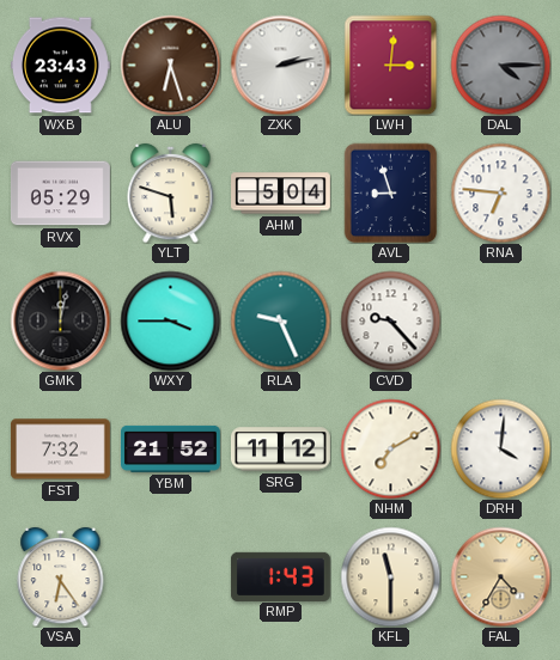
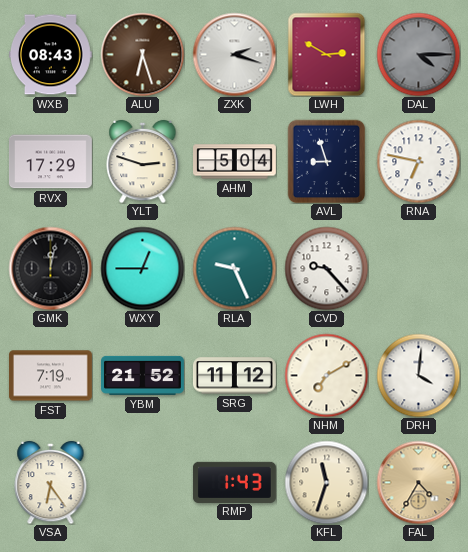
WXB: 23:43 -> 08:43
ZXK: 2:13 -> 2:18
LWH: 3:01 -> 2:50
RVX: 05:29 -> 17:29
YLT: 5:48 -> 2:48
RNA: 6:46 -> 6:47
WXY: 3:45 -> 12:45
FST: 7:32 -> 7:19
KFL: 11:30 -> 11:33
